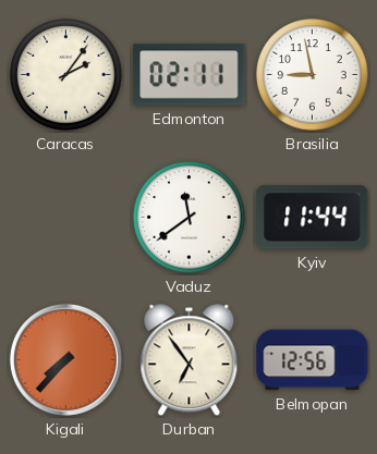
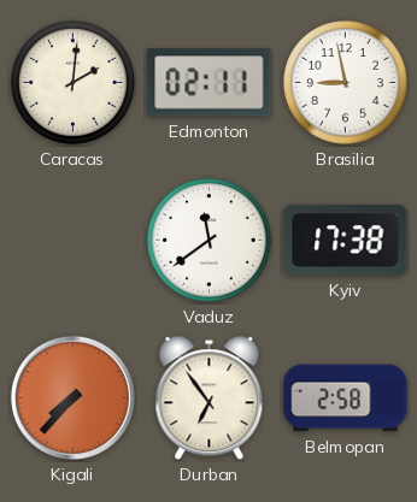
Caracas: 2:06 -> 2:01
Kyiv: 11:44 -> 17:38
Belmopan: 12:56 -> 2:58
